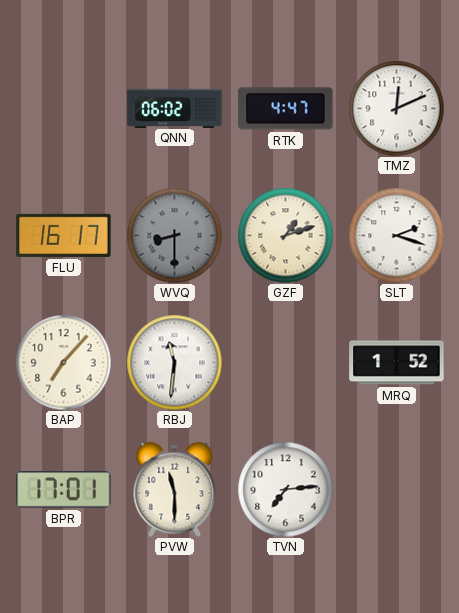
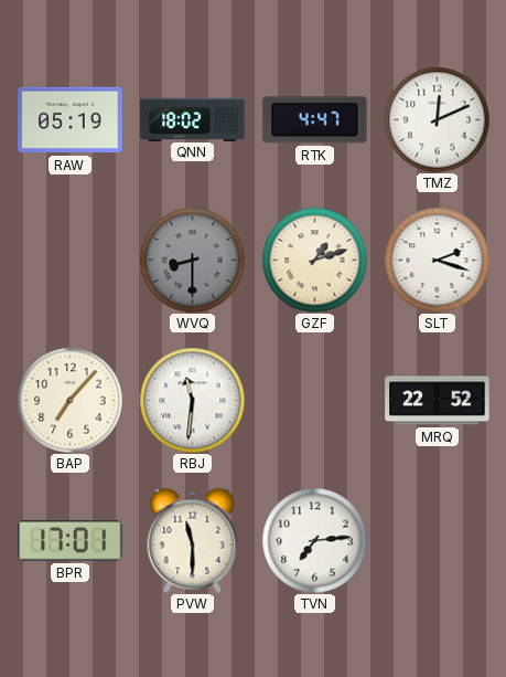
RAW: none -> 05:19
QNN: 06:02 -> 18:02
FLU: 16:17 -> none
MRQ: 1:52 -> 22:52
